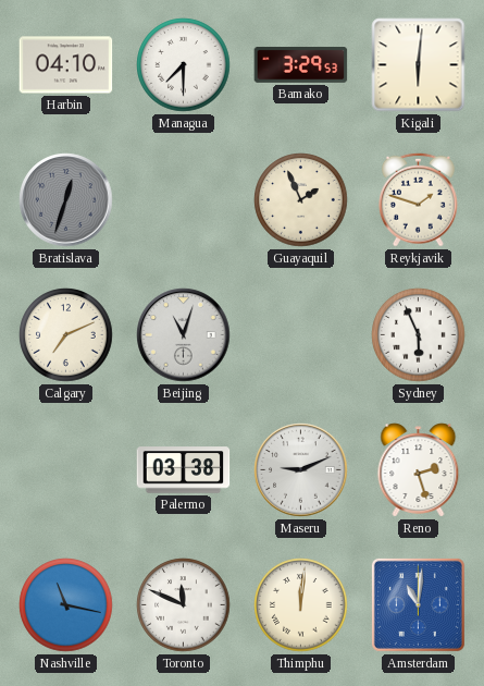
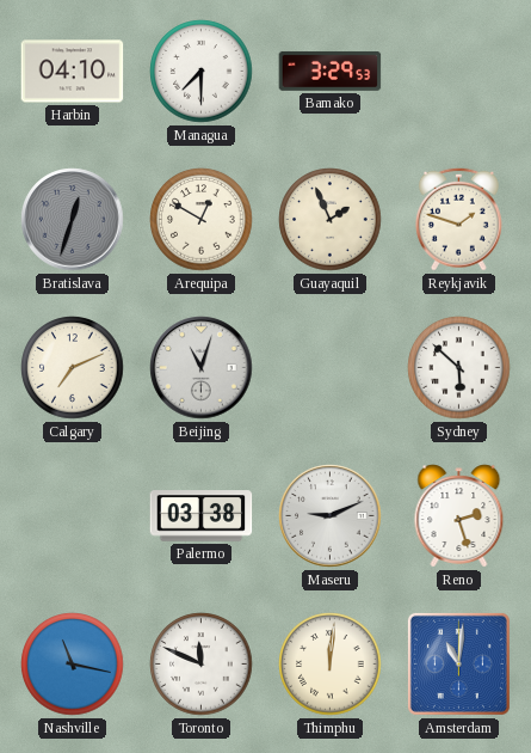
Kigali: 6:01 -> none
Arequipa: none -> 12:50
Sydney: 5:56 -> 5:52
